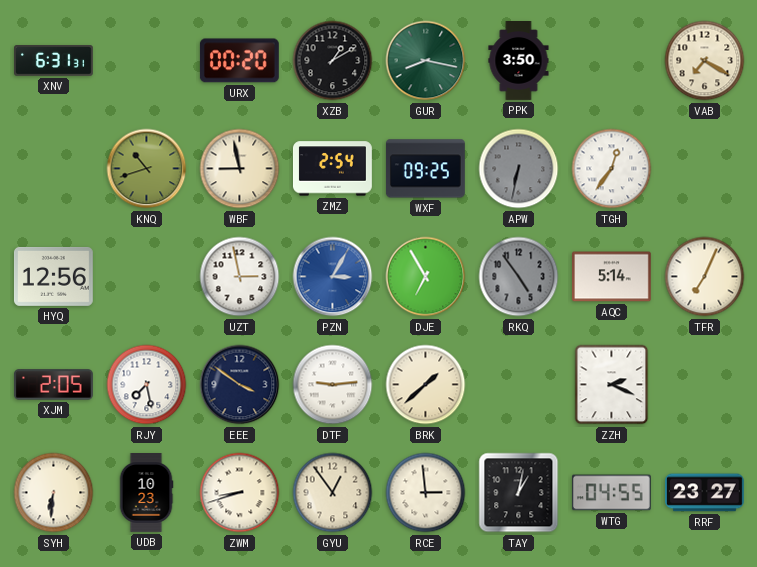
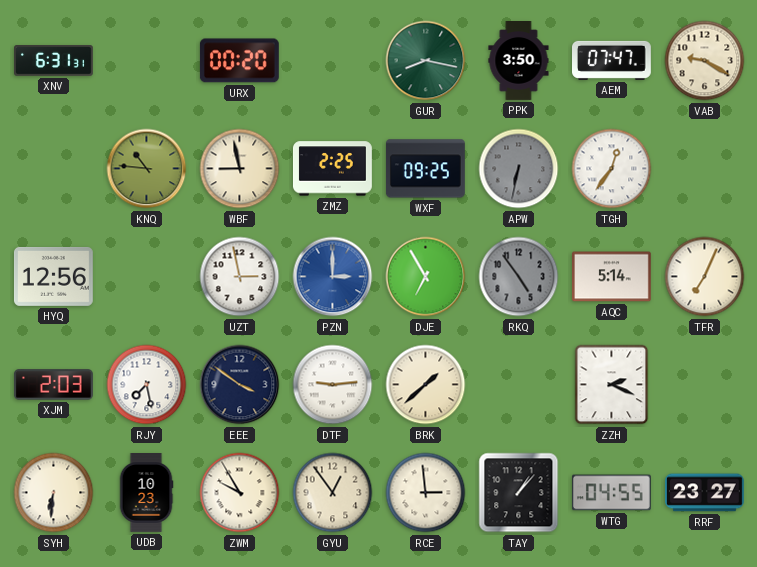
XZB: 1:10 -> none
AEM: none -> 07:47
VAB: 7:20 -> 9:20
KNQ: 10:42 -> 10:46
ZMZ: 2:54 -> 2:25
PZN: 3:05 -> 3:00
XJM: 2:05 -> 2:03
ZWM: 8:42 -> 9:55
TAY: 1:02 -> 1:07
